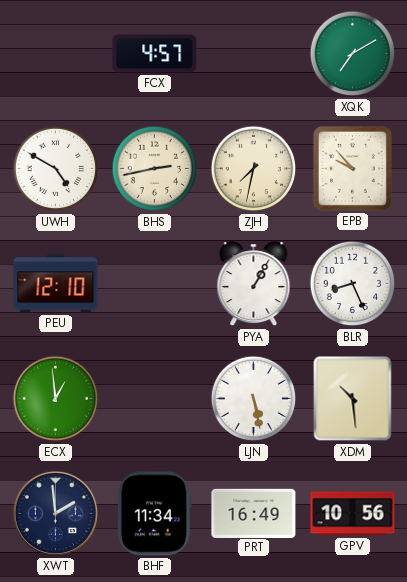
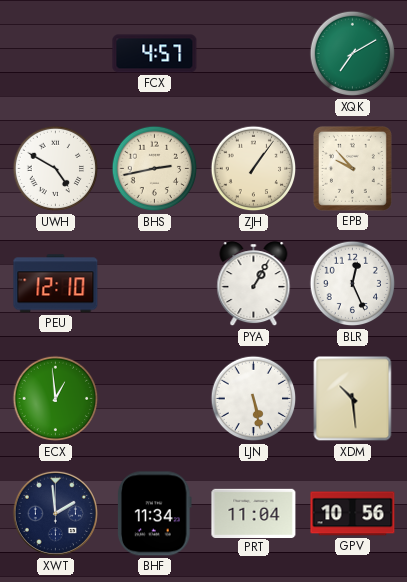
ZJH: 7:32 -> 1:06
BLR: 8:26 -> 12:26
PRT: 16:49 -> 11:04
